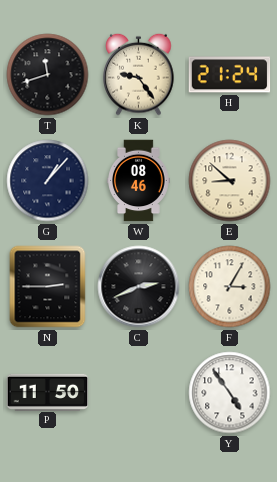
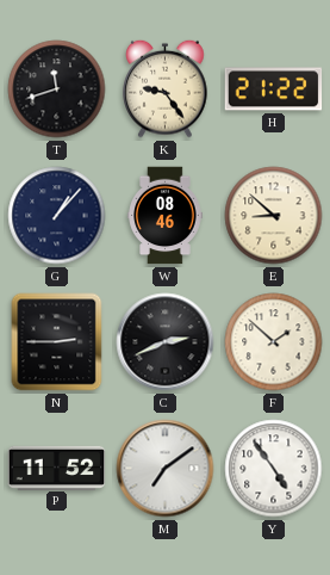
H: 21:24 -> 21:22
F: 3:05 -> 1:52
P: 11:50 -> 11:52
M: none -> 7:09
